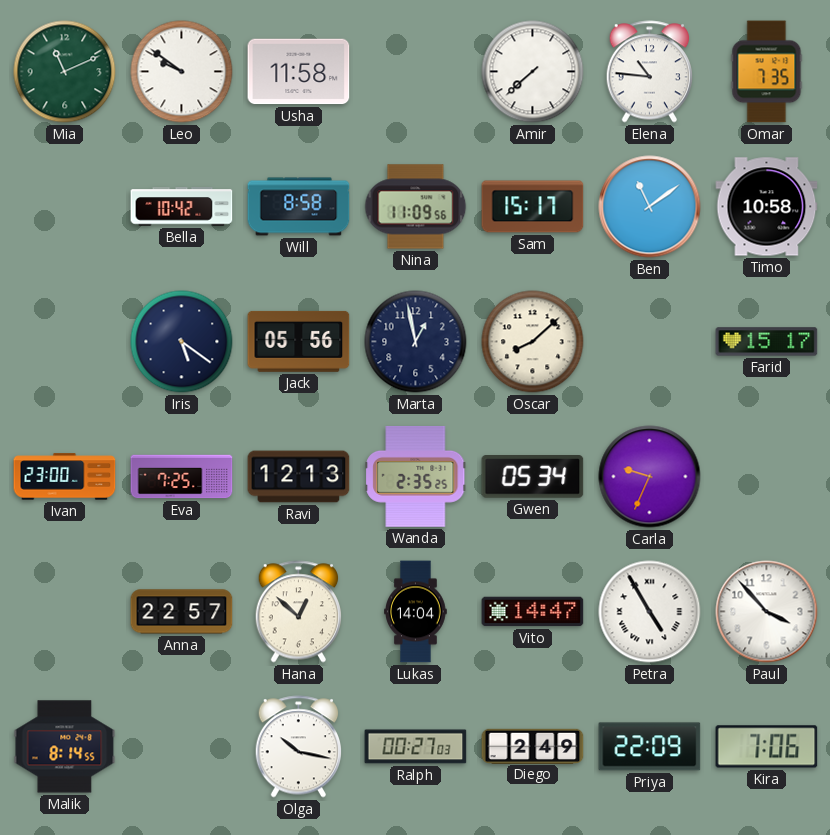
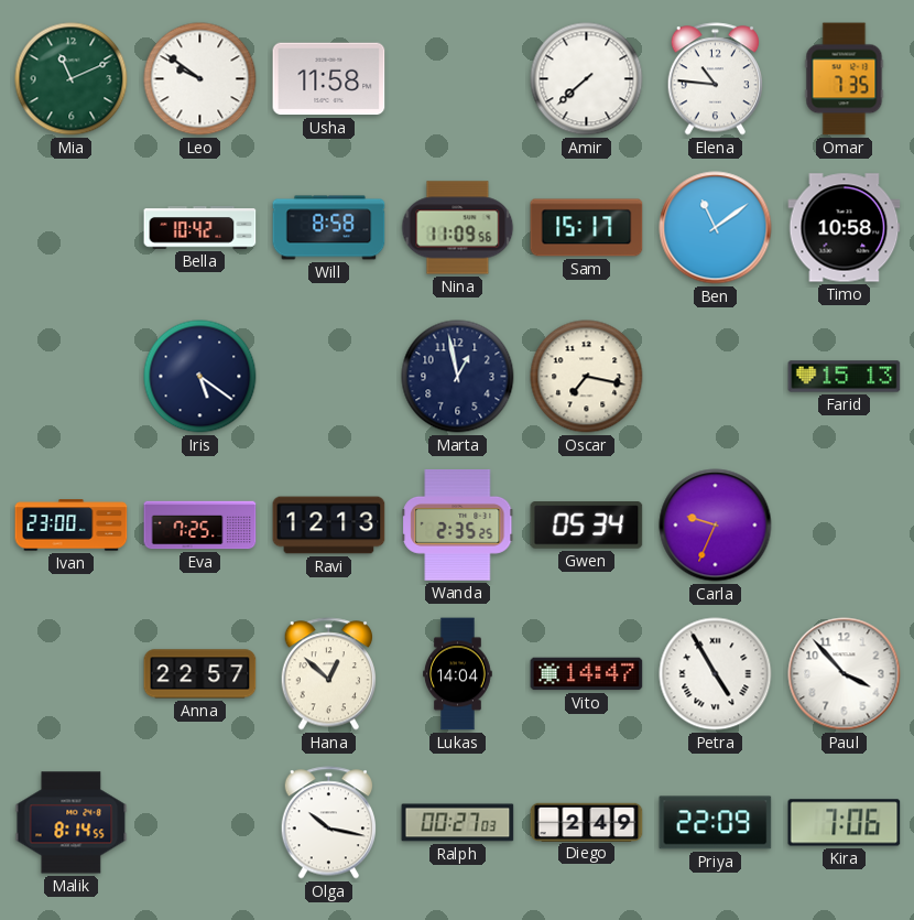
Jack: 05:56 -> none
Oscar: 8:08 -> 7:17
Farid: 15:17 -> 15:13
